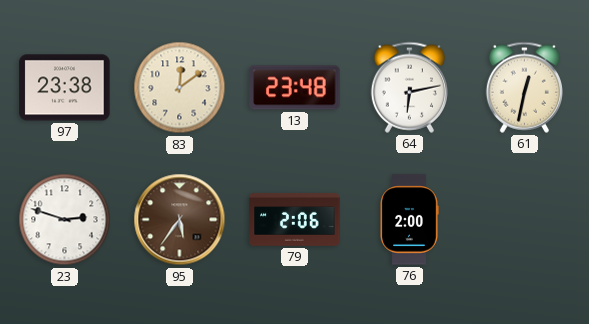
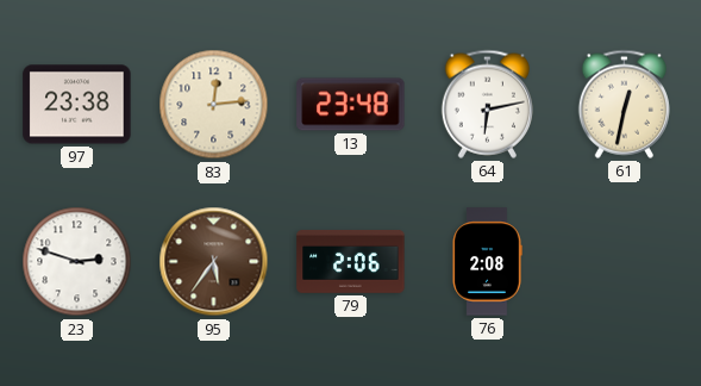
83: 12:09 -> 12:14
76: 2:00 -> 2:08
